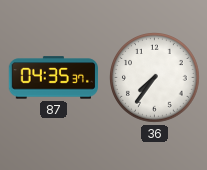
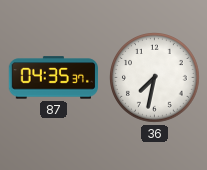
36: 7:36 -> 7:32
